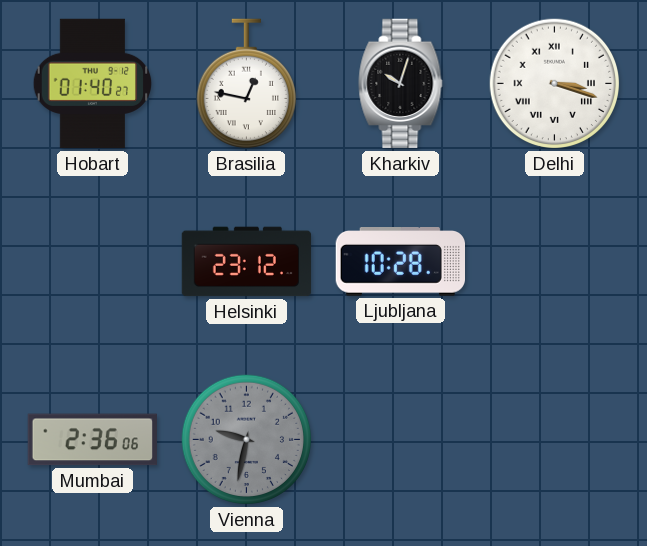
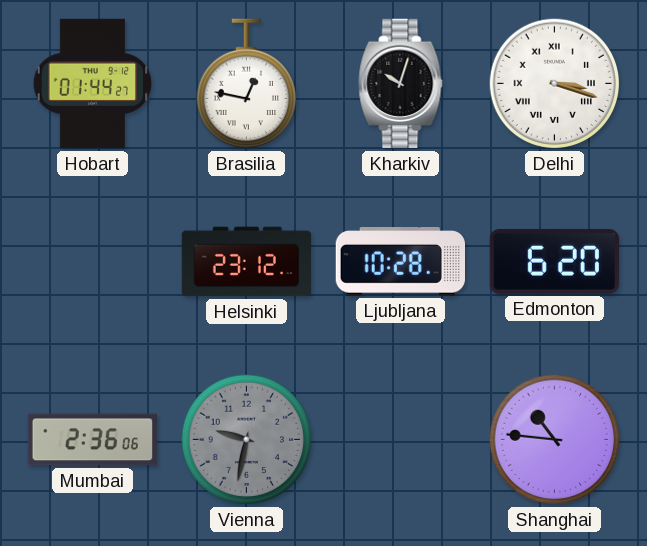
Hobart: 01:40 -> 01:44
Edmonton: none -> 6:20
Shanghai: none -> 10:46
